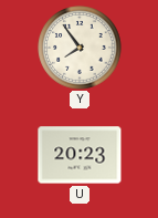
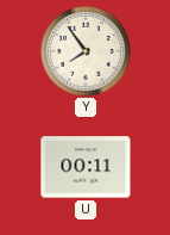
U: 20:23 -> 00:11
